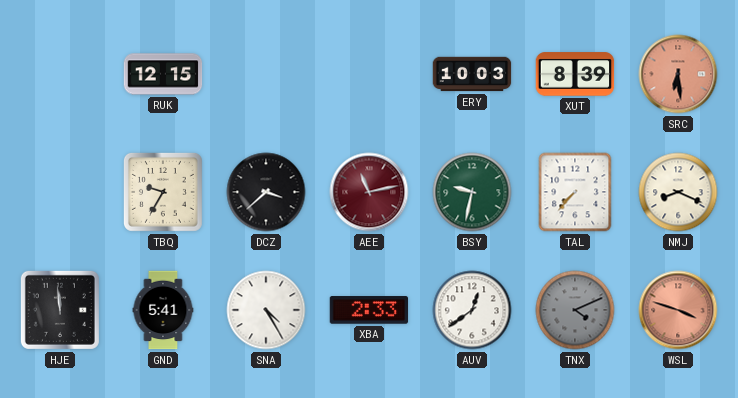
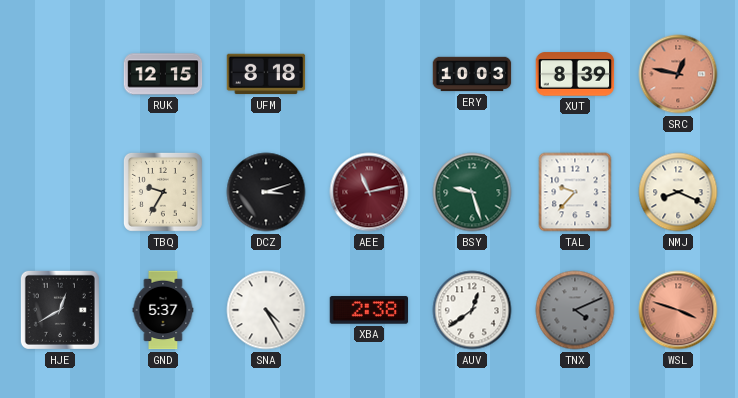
UFM: none -> 8:18
SRC: 6:29 -> 12:47
DCZ: 3:38 -> 3:12
BSY: 9:32 -> 9:27
TAL: 7:37 -> 9:37
HJE: 11:59 -> 12:40
GND: 5:41 -> 5:37
XBA: 2:33 -> 2:38
